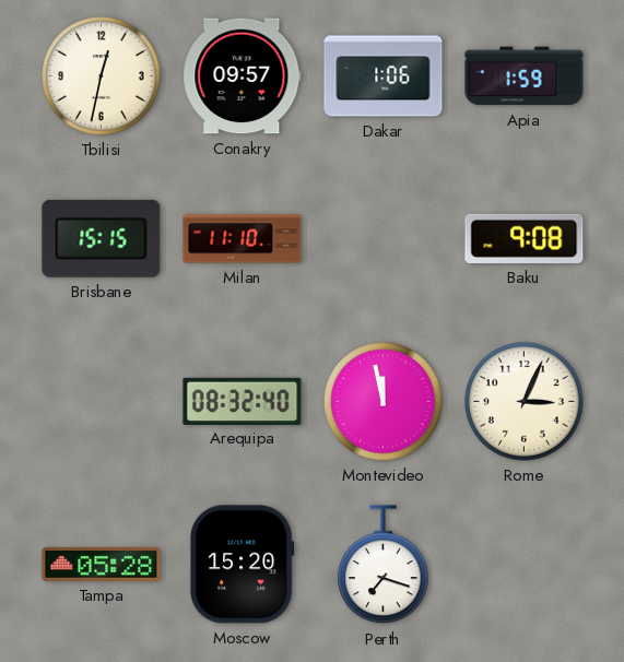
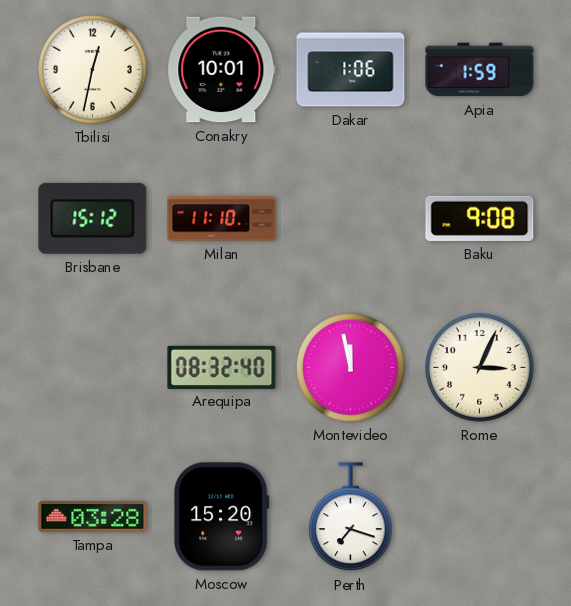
Conakry: 09:57 -> 10:01
Brisbane: 15:15 -> 15:12
Tampa: 05:28 -> 03:28
